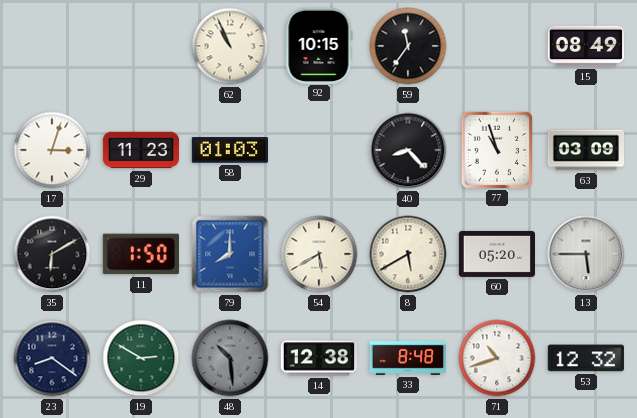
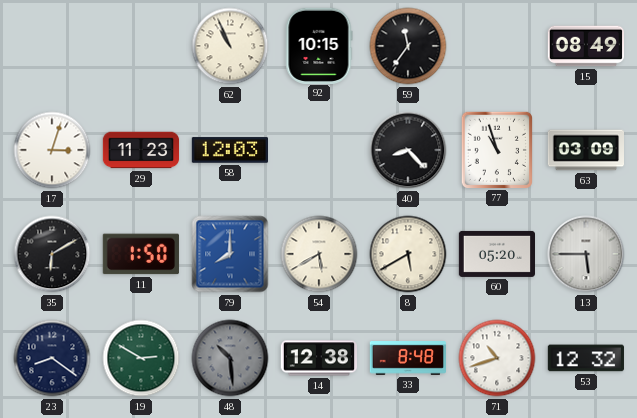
58: 01:03 -> 12:03
